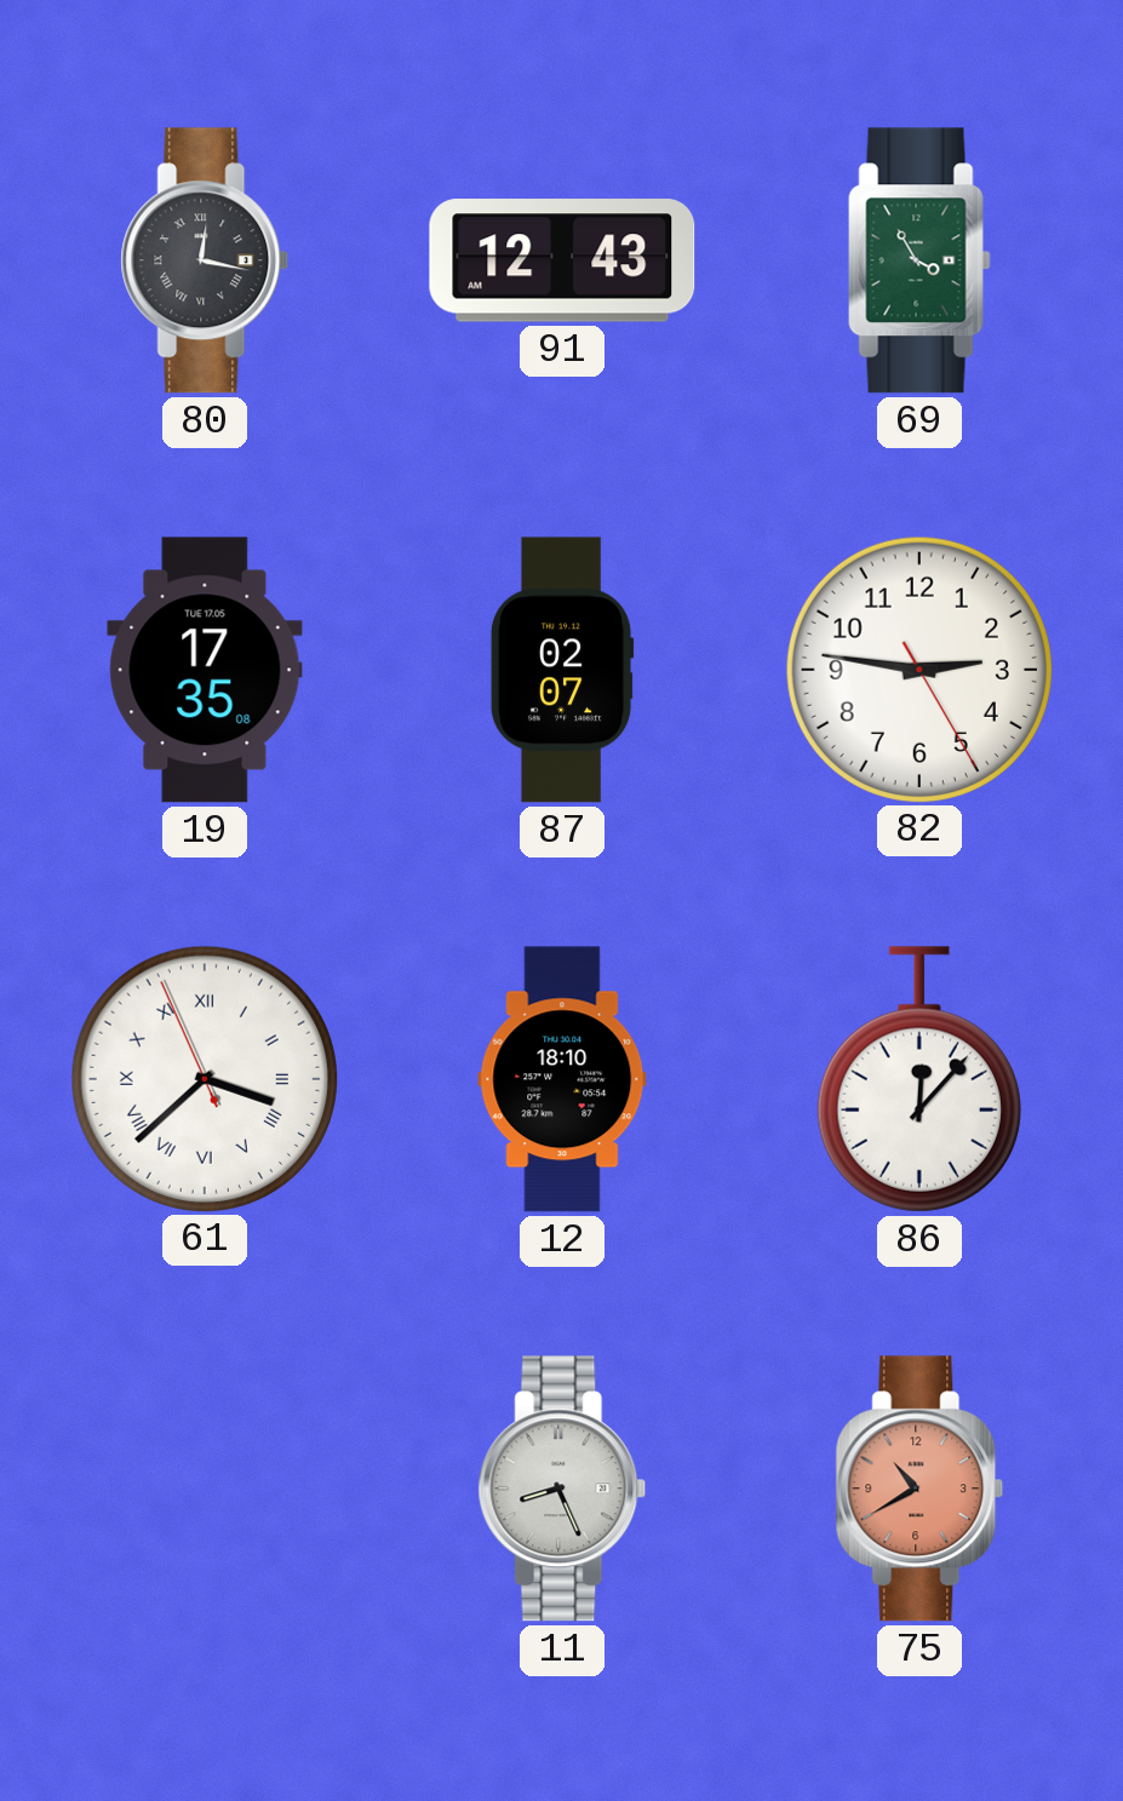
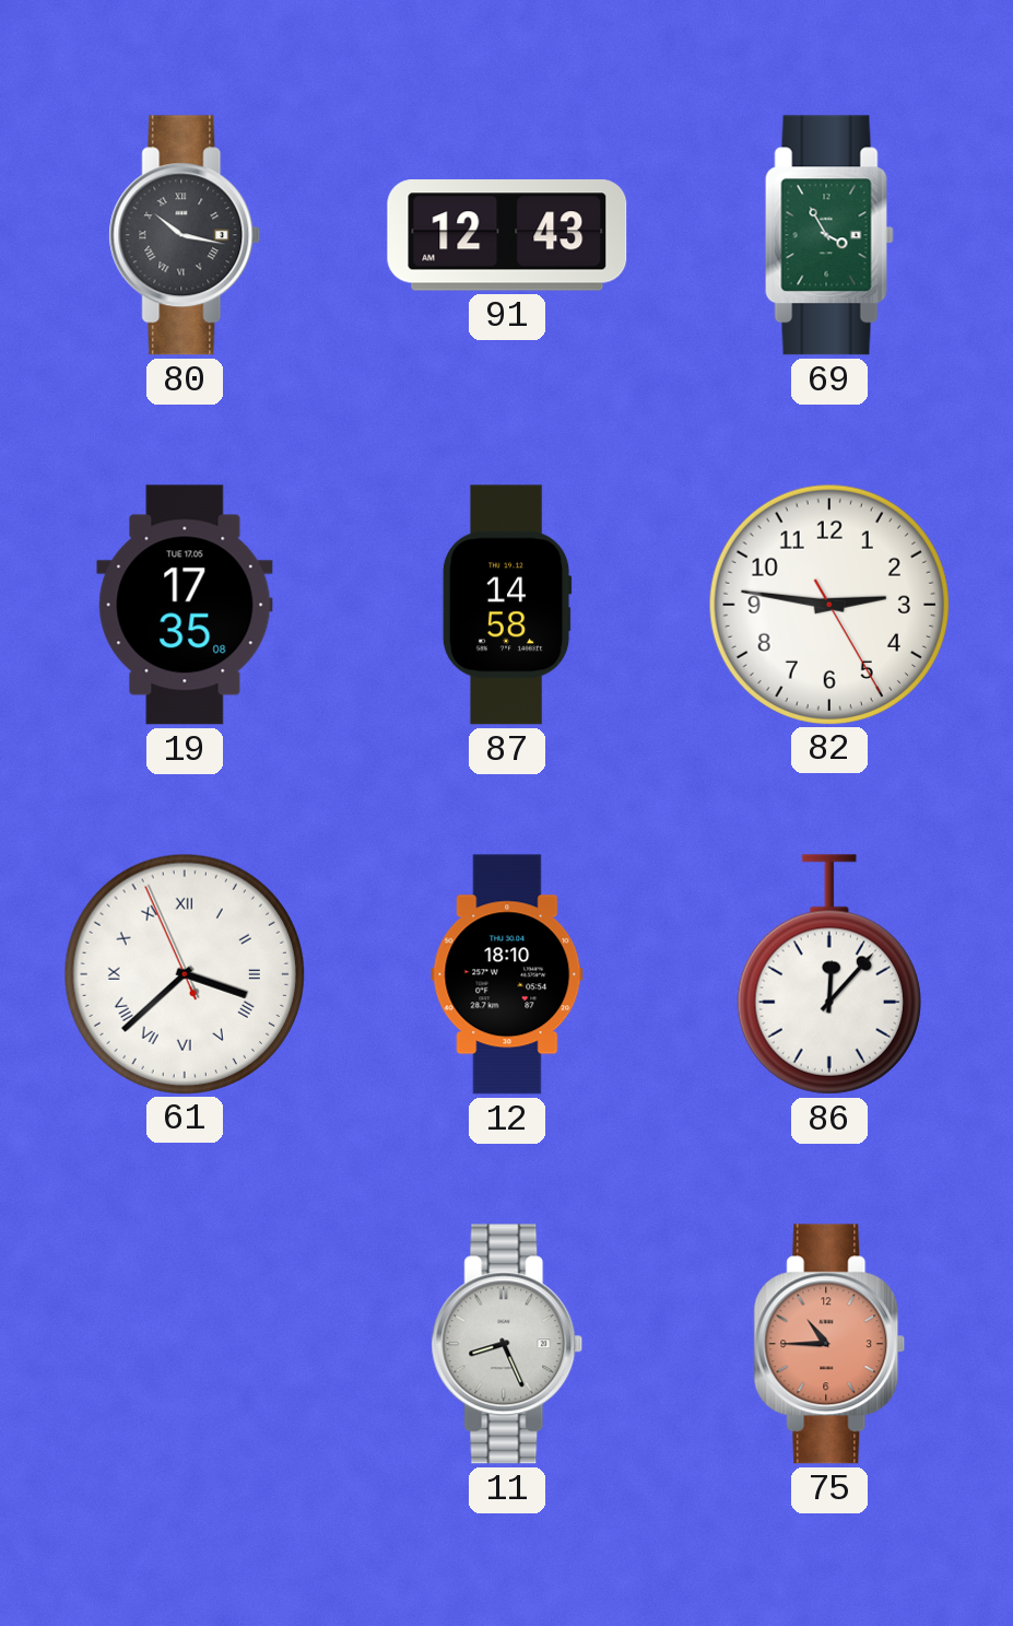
80: 12:17 -> 10:17
87: 02:07 -> 14:58
75: 10:40 -> 10:45
